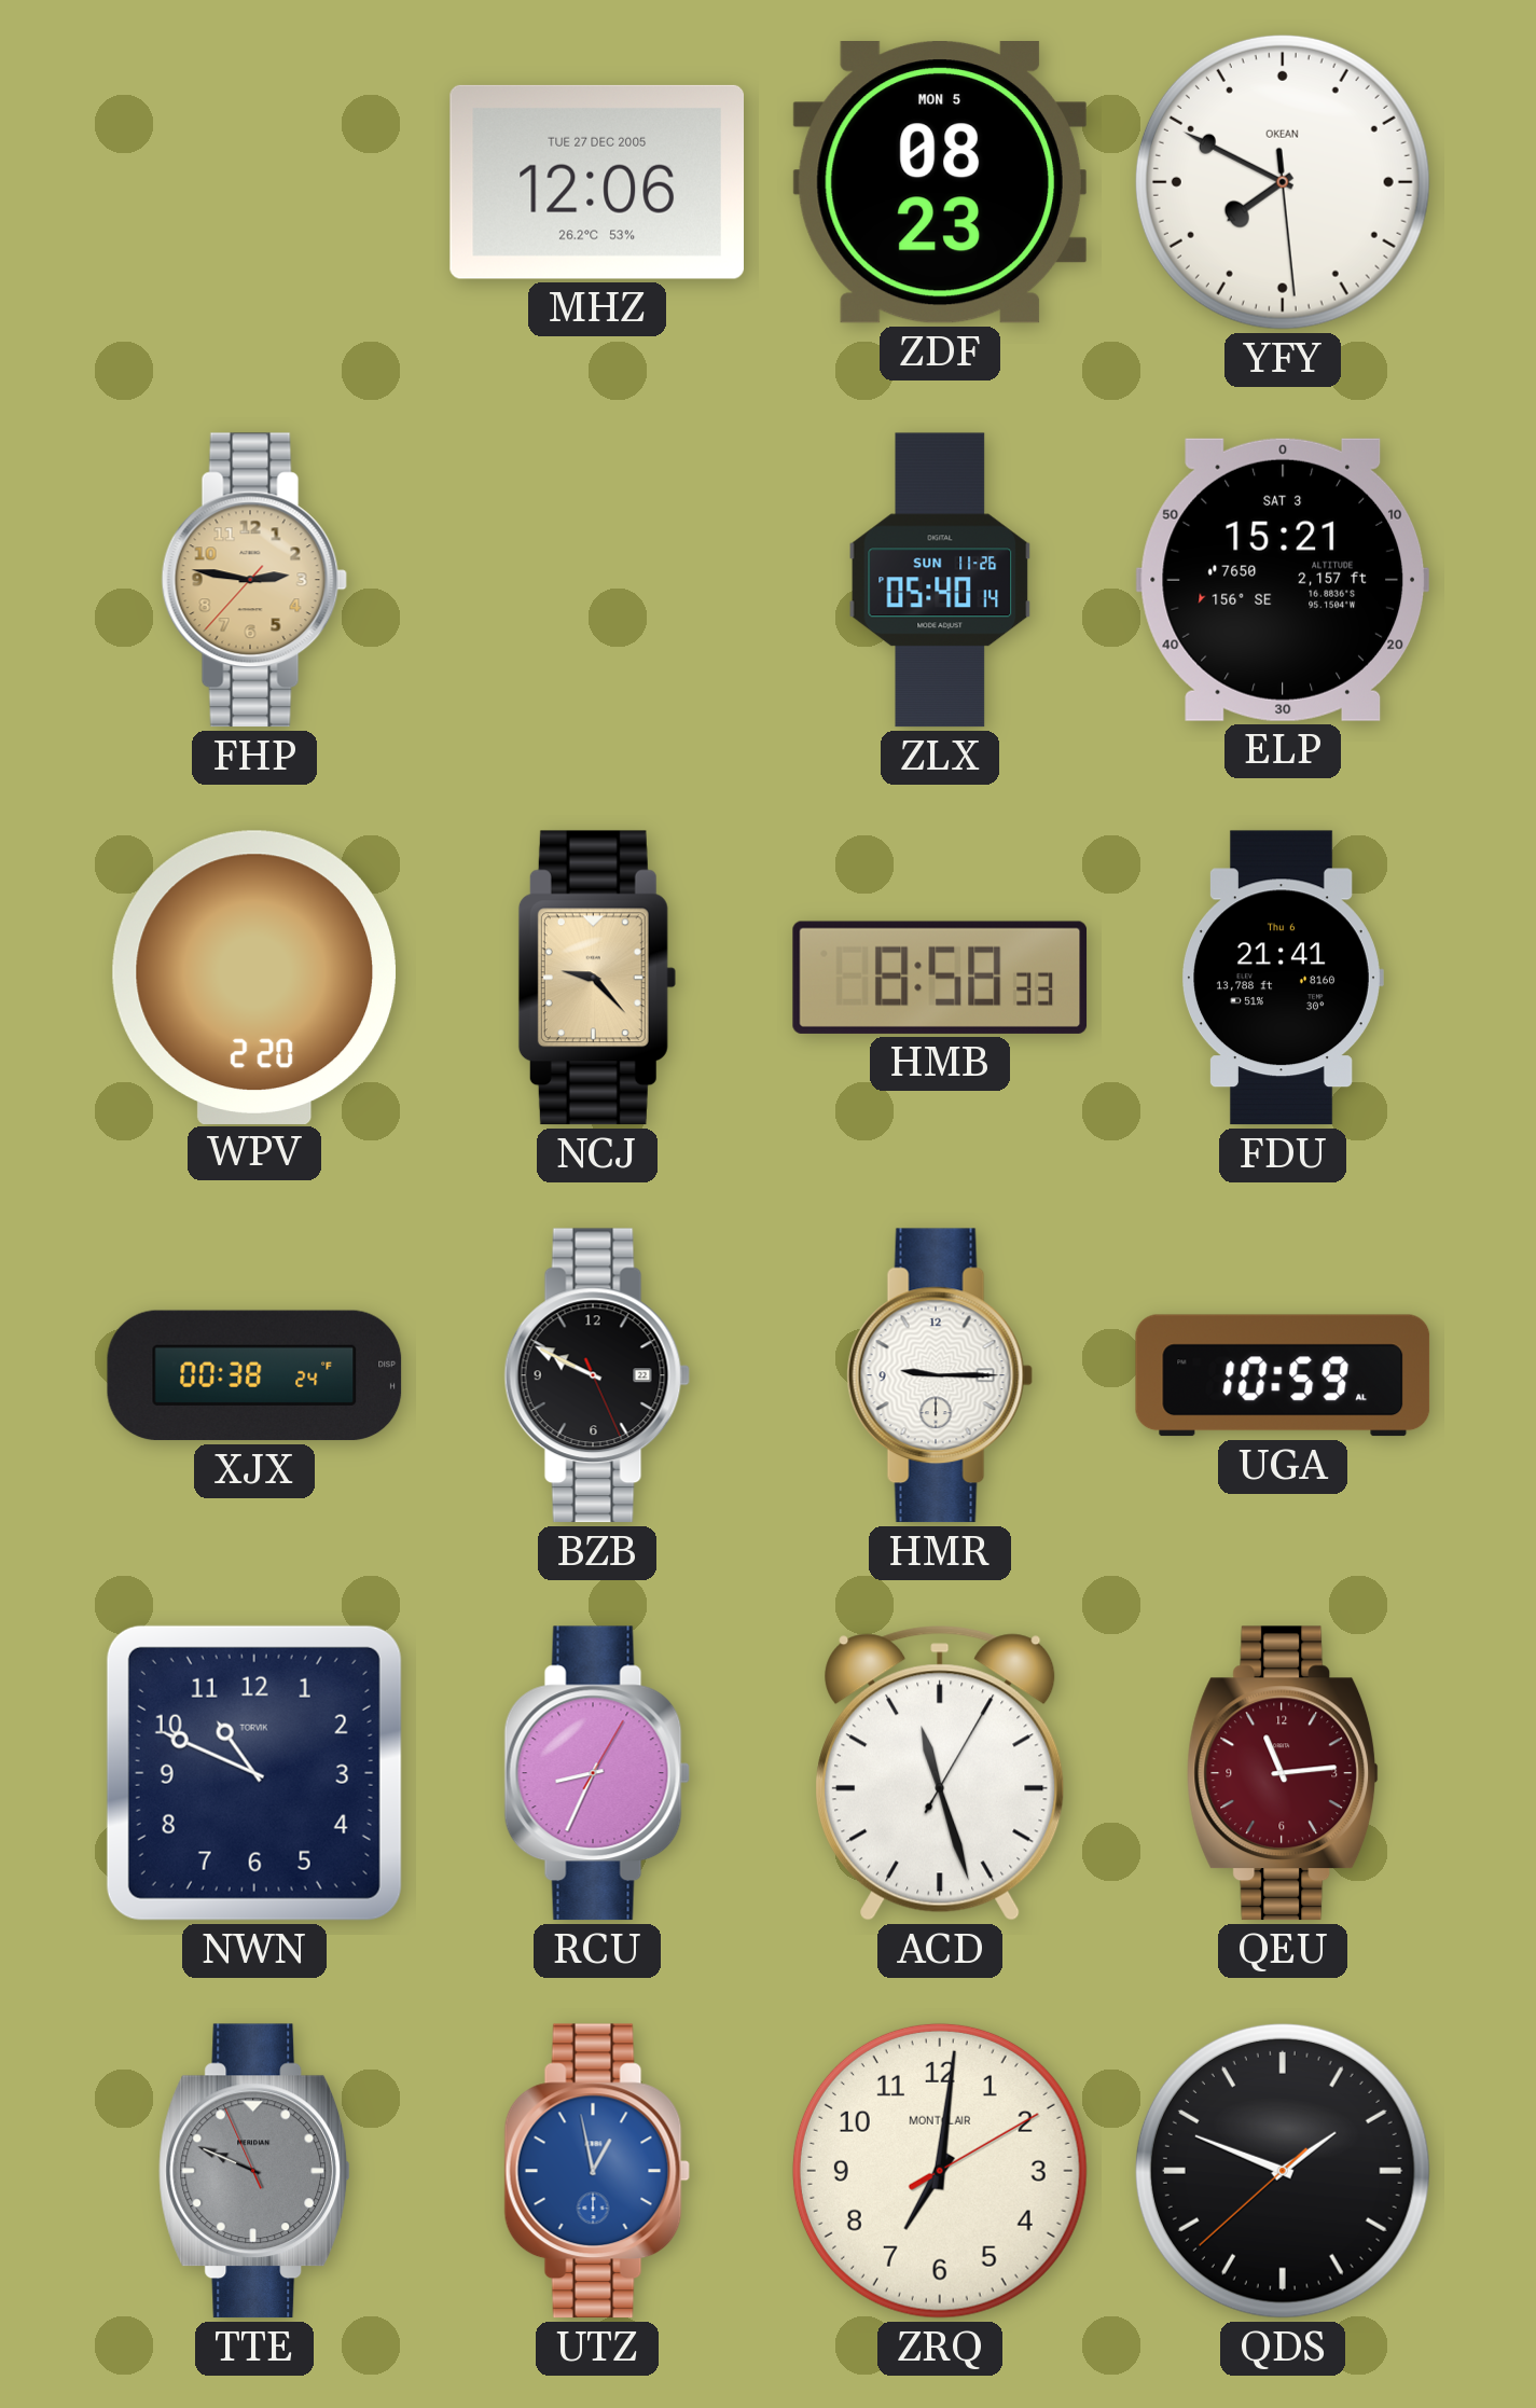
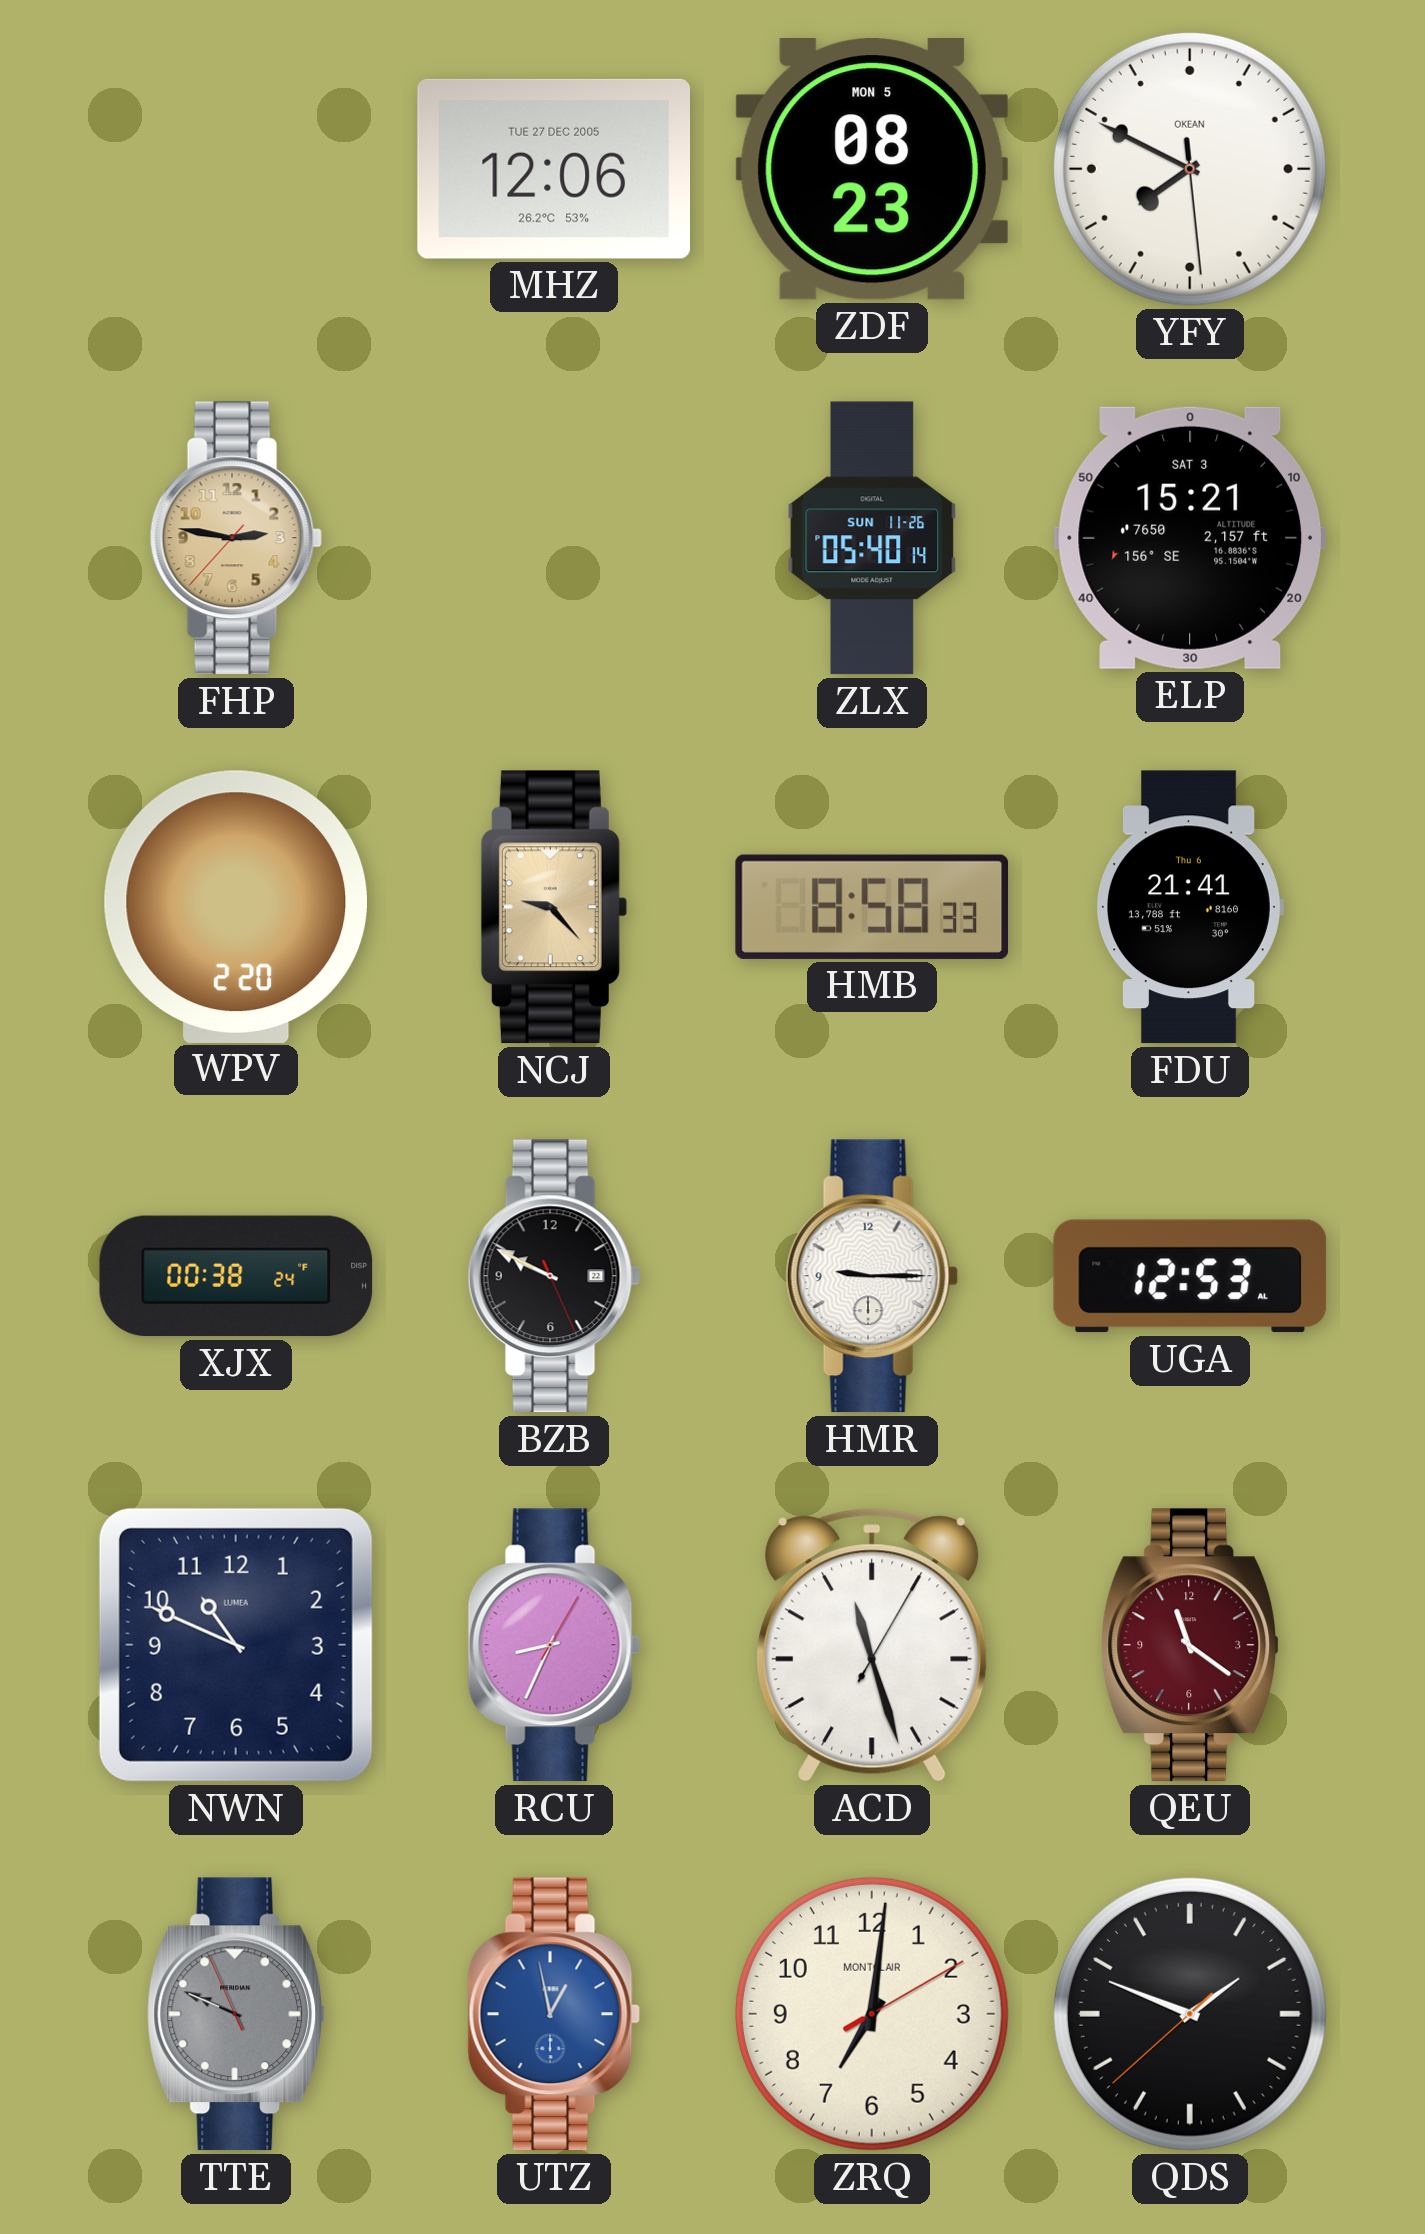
UGA: 10:59 -> 12:53
NWN brand: TORVIK -> LUMEA
QEU: 11:14 -> 11:21
